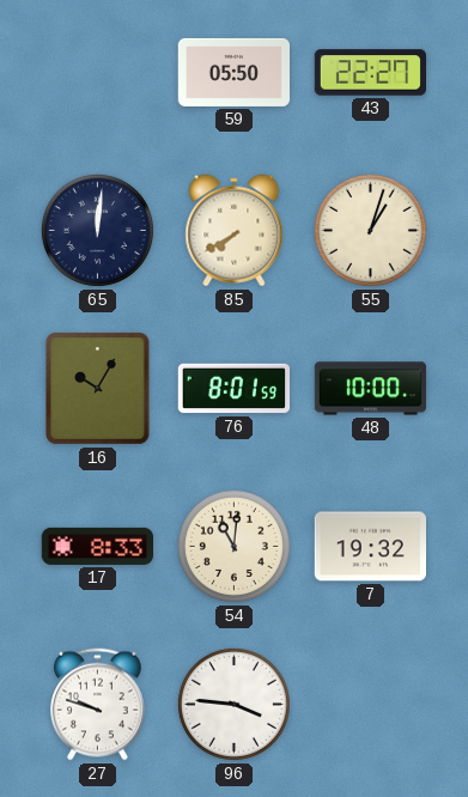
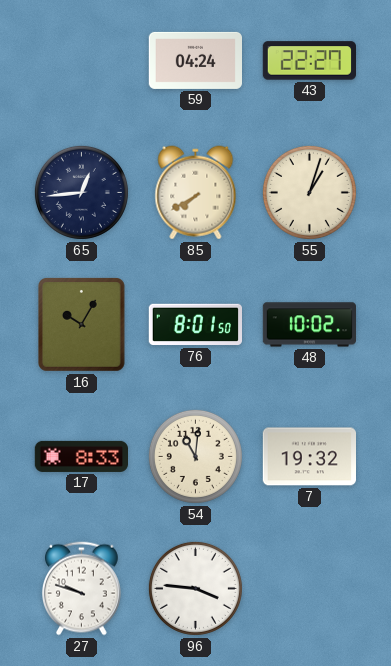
59: 05:50 -> 04:24
65: 12:01 -> 12:44
76: 8:01:59 -> 8:01:50
48: 10:00 -> 10:02
